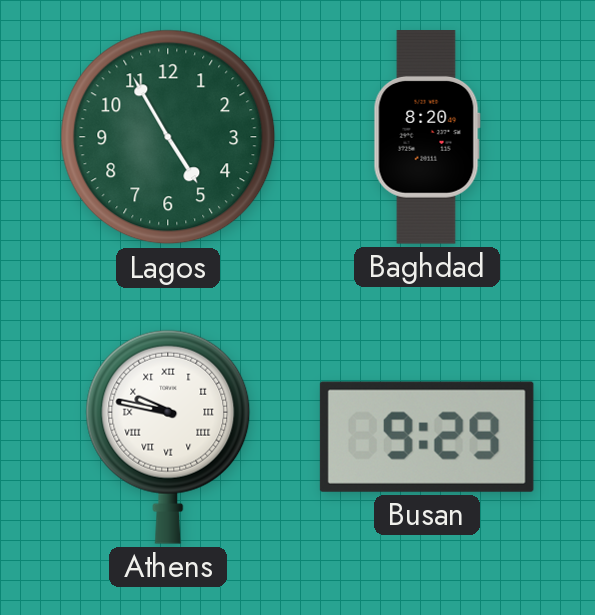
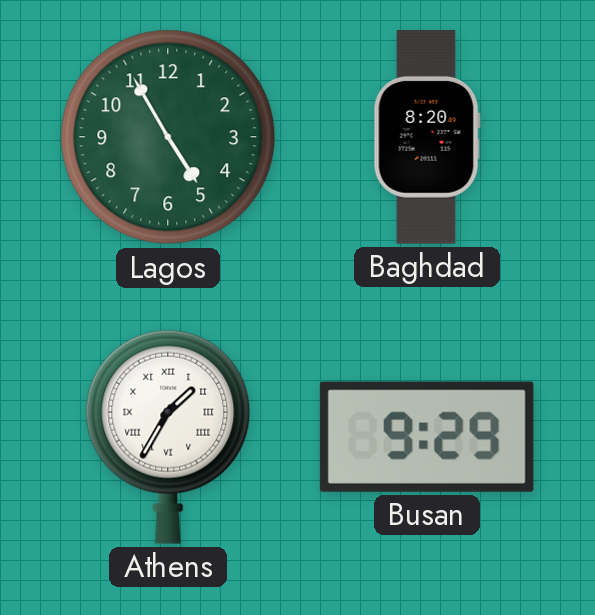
Athens: 9:47 -> 1:35
